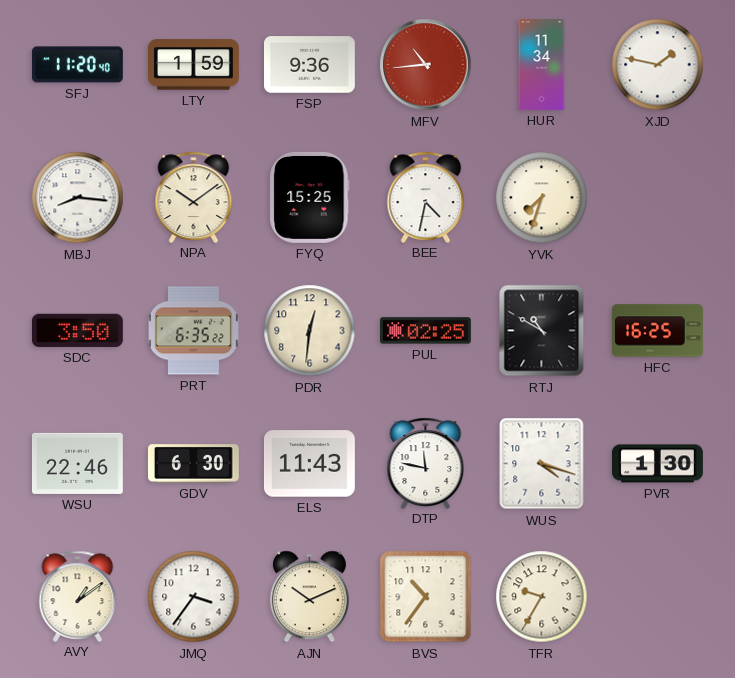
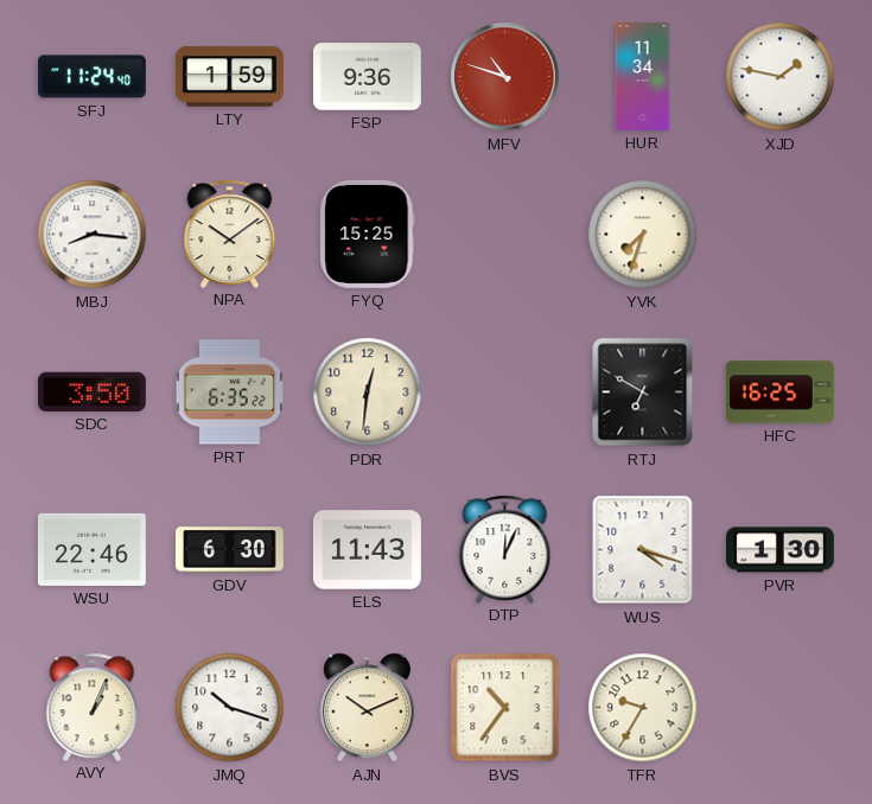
SFJ: 11:20 -> 11:24
MFV: 10:44 -> 10:48
BEE: 4:32 -> none
PUL: 02:25 -> none
RTJ: 10:50 -> 6:50
DTP: 11:47 -> 12:04
AVY: 1:09 -> 1:04
JMQ: 3:36 -> 10:18
